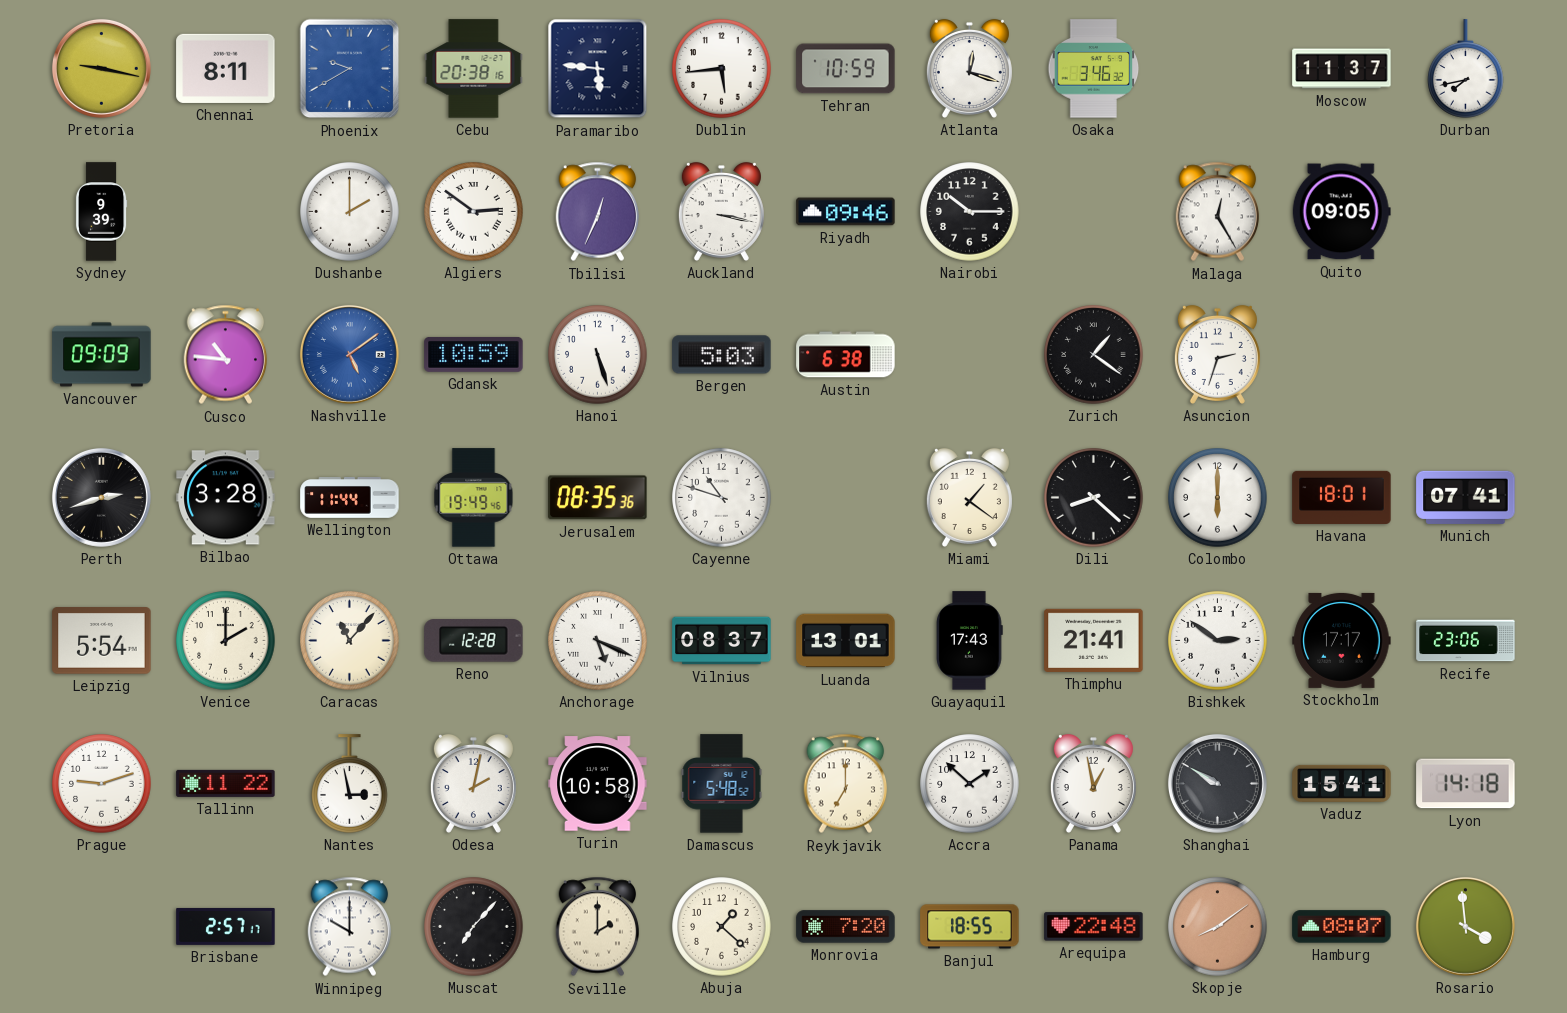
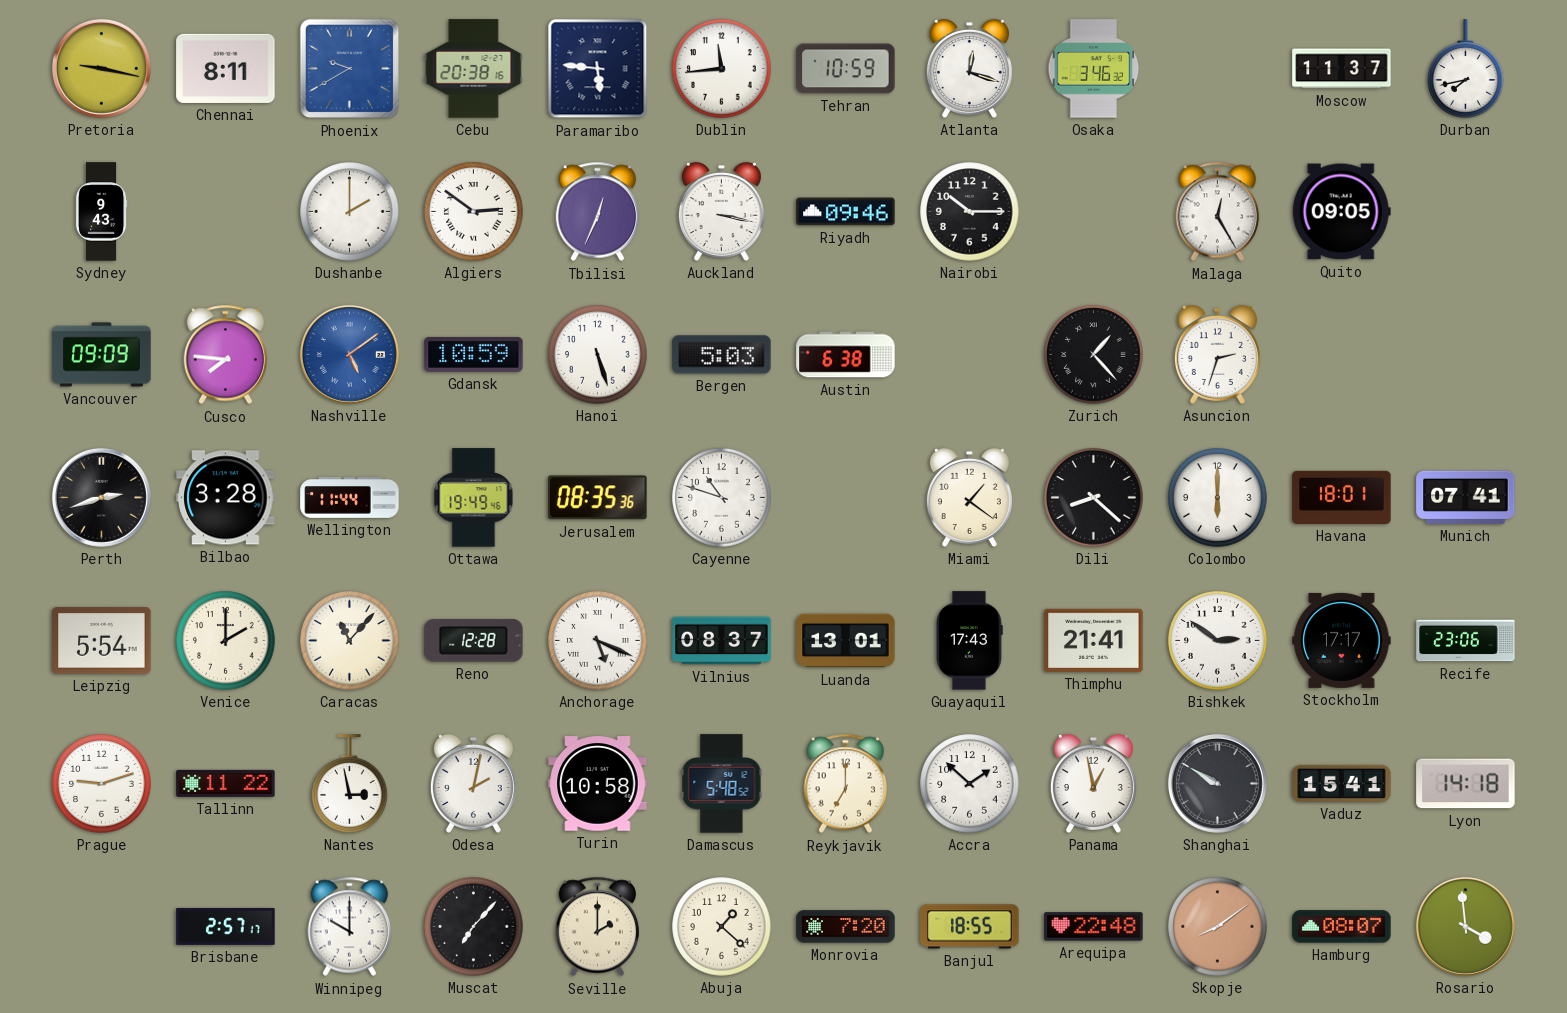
Dublin: 5:44 -> 11:44
Sydney: 9:39 -> 9:43
Cusco: 10:46 -> 7:46
Zurich: 1:21 -> 1:23
